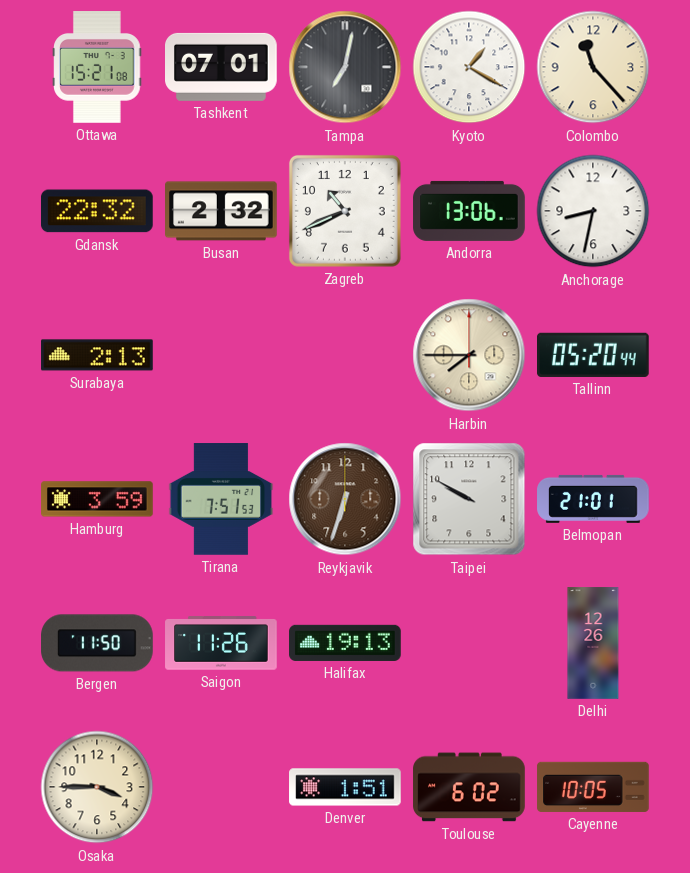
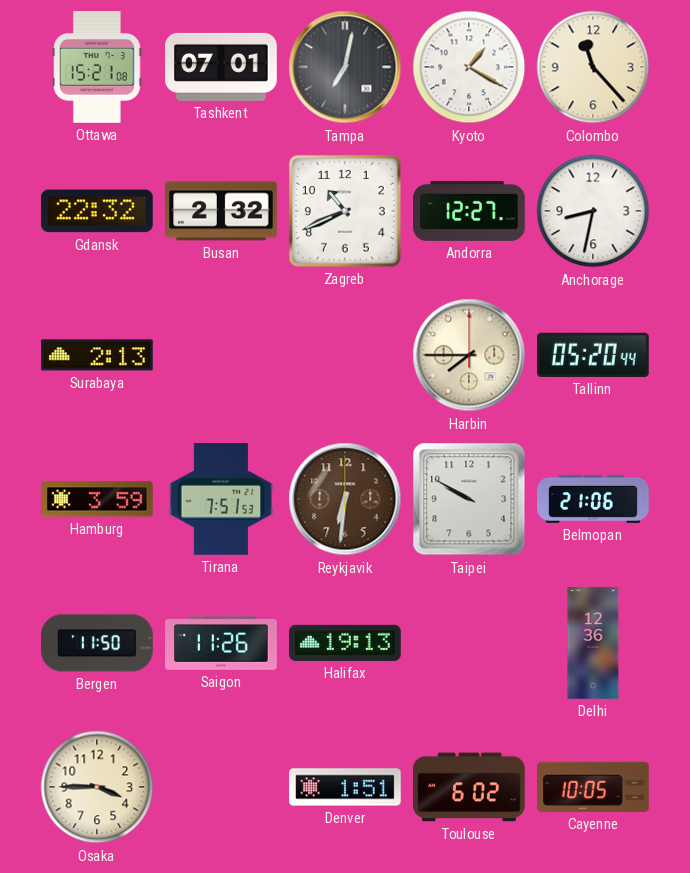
Andorra: 13:06 -> 12:27
Reykjavik: 6:33 -> 6:31
Belmopan: 21:01 -> 21:06
Delhi: 12:26 -> 12:36
